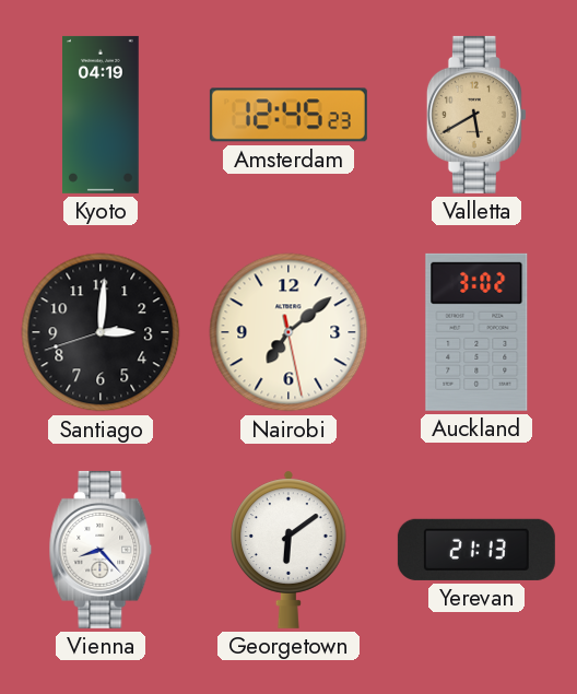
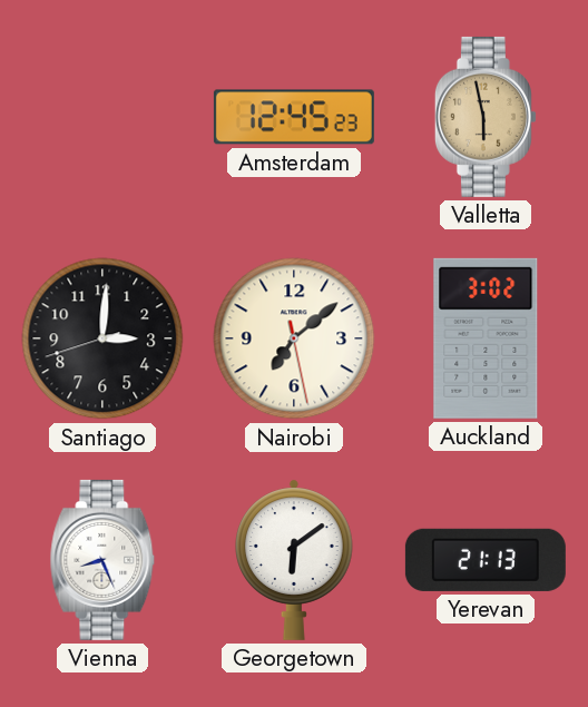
Kyoto: 04:19 -> none
Valletta: 5:40 -> 5:58
Vienna: 8:23 -> 8:26
